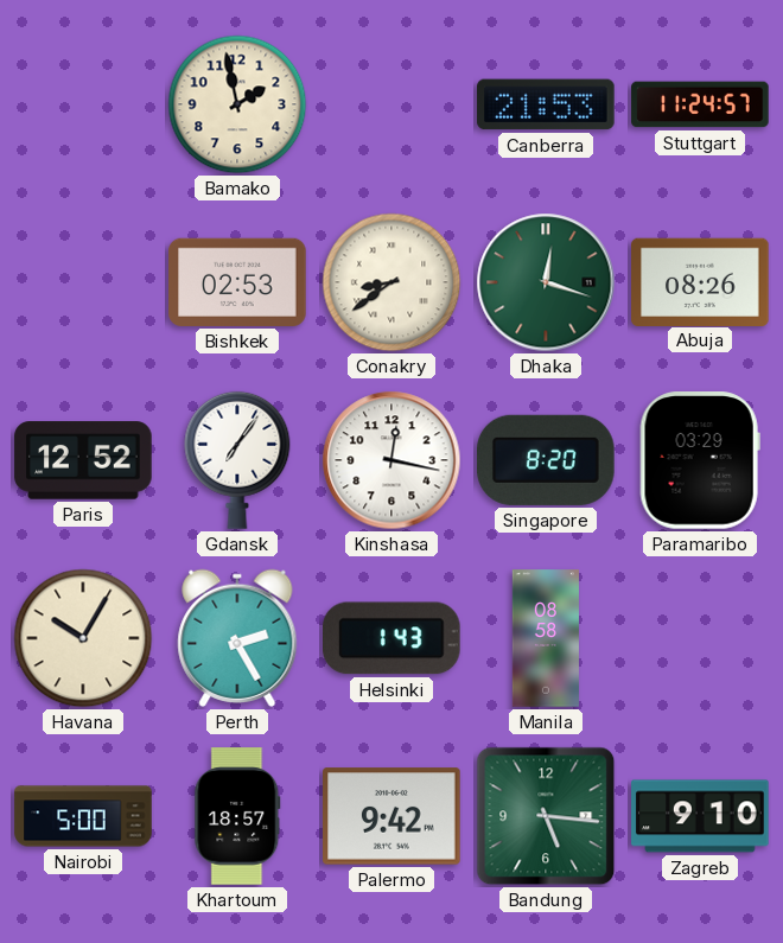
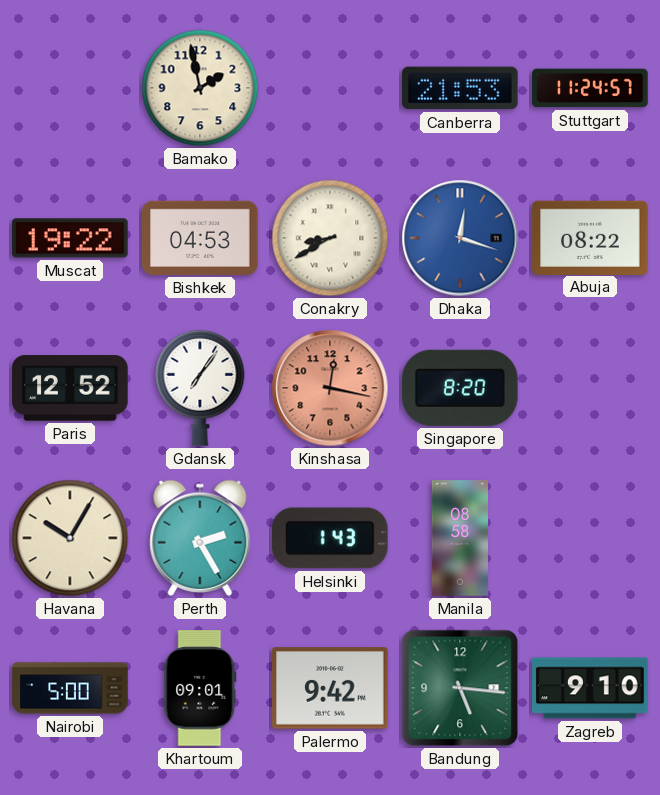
Muscat: none -> 19:22
Bishkek: 02:53 -> 04:53
Conakry: 8:39 -> 8:40
Dhaka dial: green -> blue
Abuja: 08:26 -> 08:22
Kinshasa dial: white -> salmon
Paramaribo: 03:29 -> none
Khartoum: 18:57 -> 09:01
